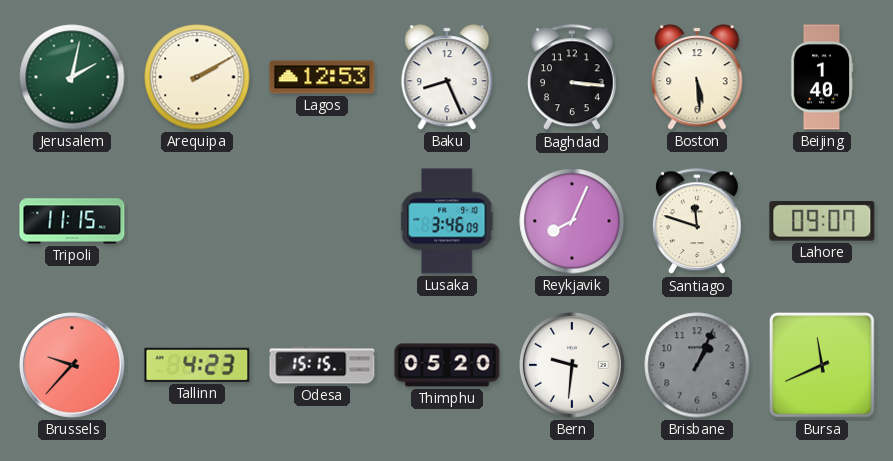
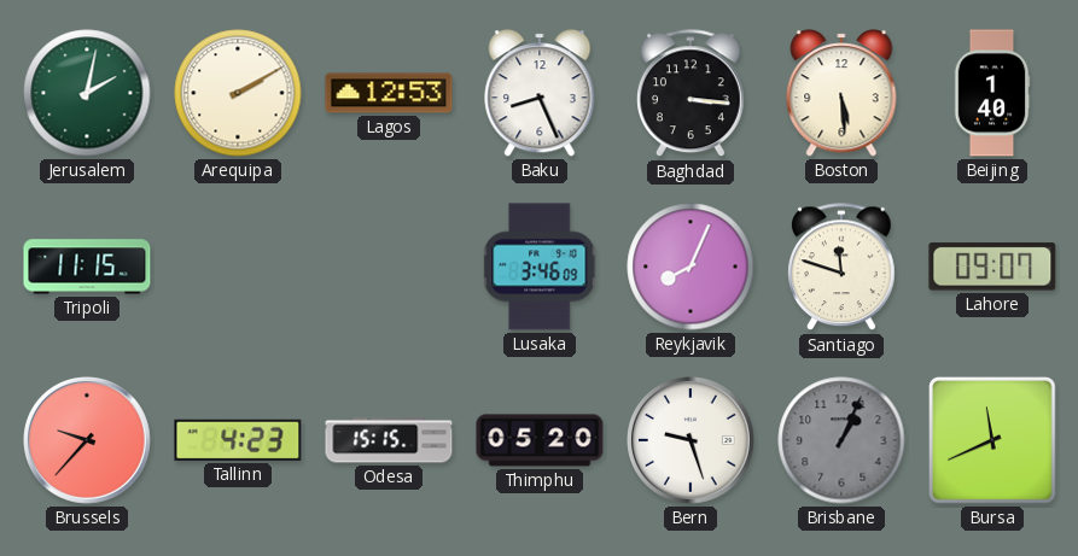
Bern: 9:31 -> 9:27
